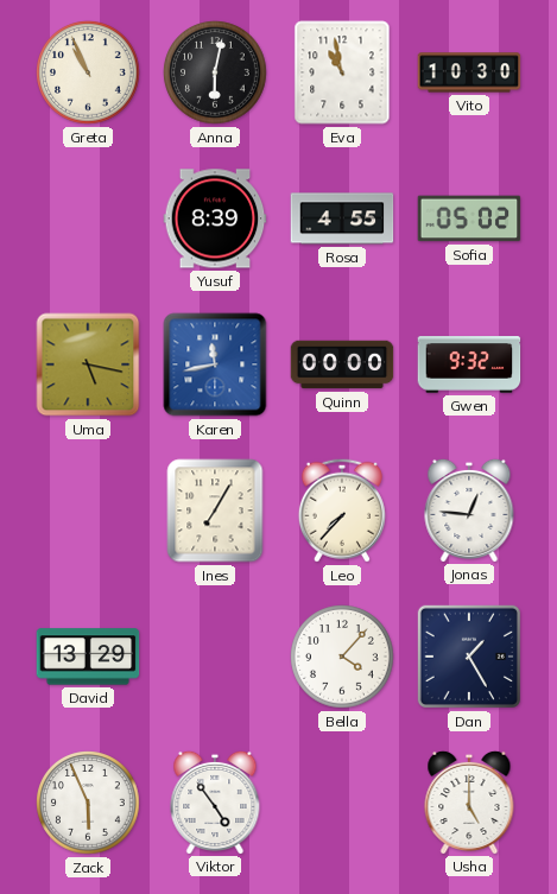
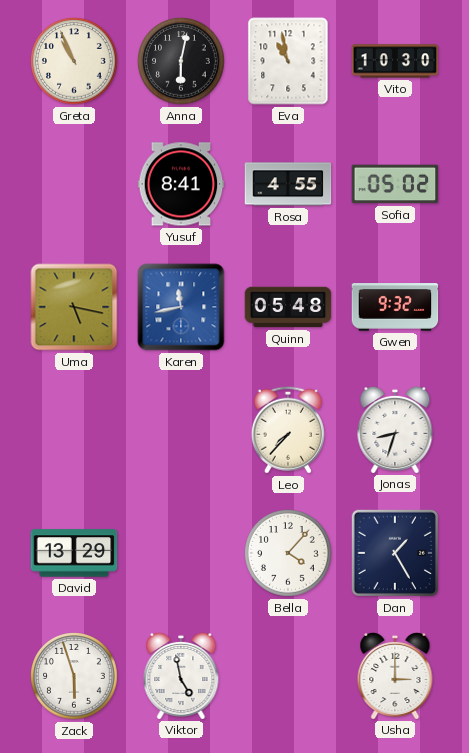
Yusuf: 8:39 -> 8:41
Quinn: 00:00 -> 05:48
Ines: 7:05 -> none
Jonas: 12:46 -> 8:33
Zack: 5:56 -> 5:57
Viktor: 4:54 -> 4:58
Usha: 5:00 -> 3:00
